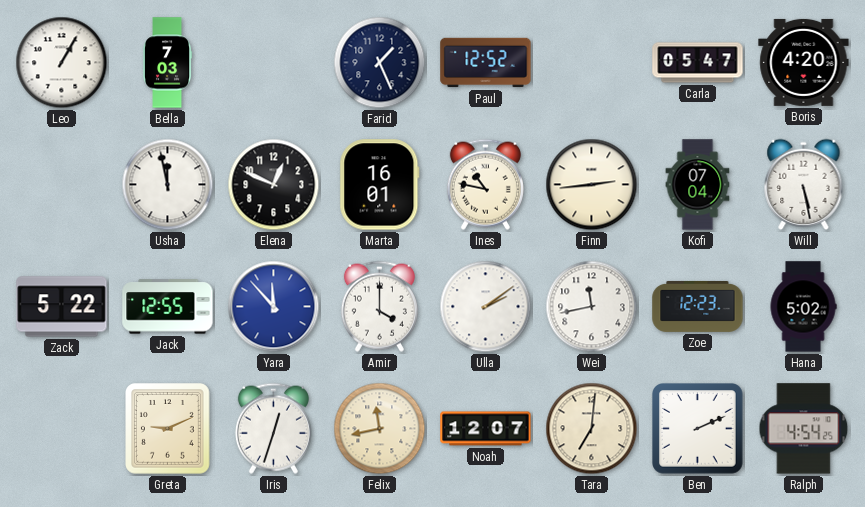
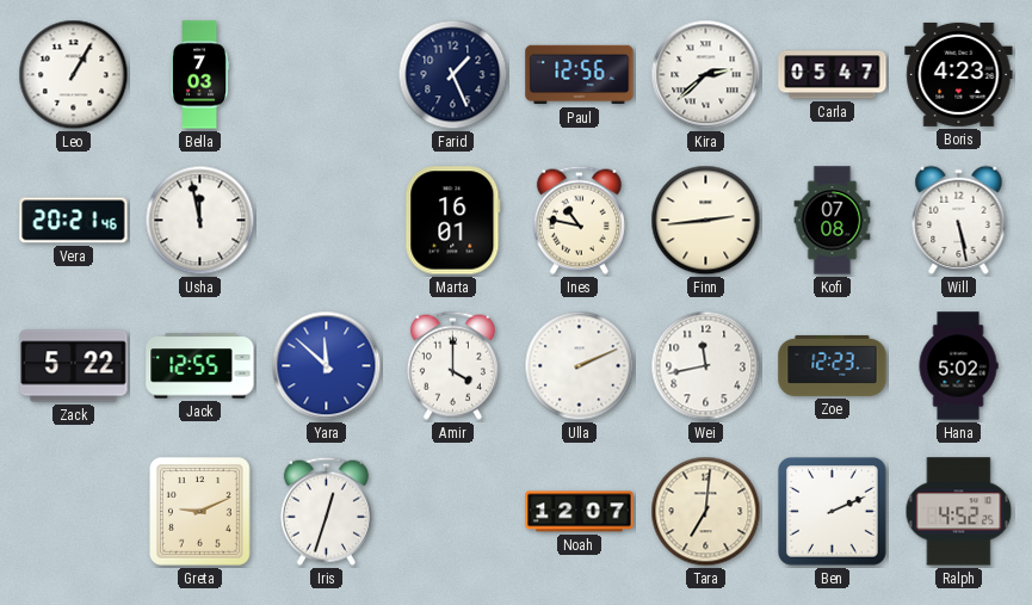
Paul: 12:52 -> 12:56
Kira: none -> 2:38
Boris: 4:20 -> 4:23
Vera: none -> 20:21
Elena: 12:49 -> none
Kofi: 07:04 -> 07:08
Yara: 11:53 -> 11:52
Ulla: 2:09 -> 2:11
Felix: 11:43 -> none
Ralph: 4:54 -> 4:52
